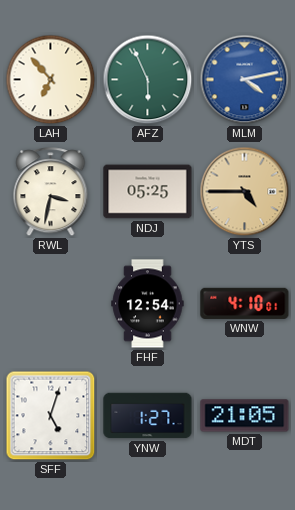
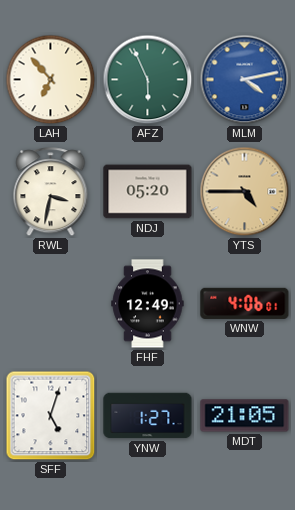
NDJ: 05:25 -> 05:20
FHF: 12:54 -> 12:49
WNW: 4:10 -> 4:06
